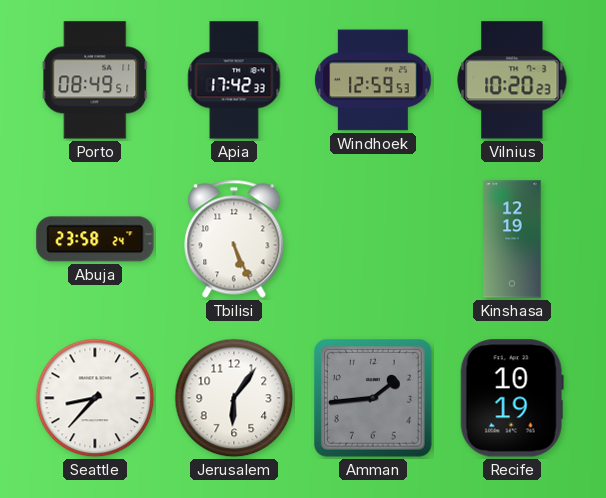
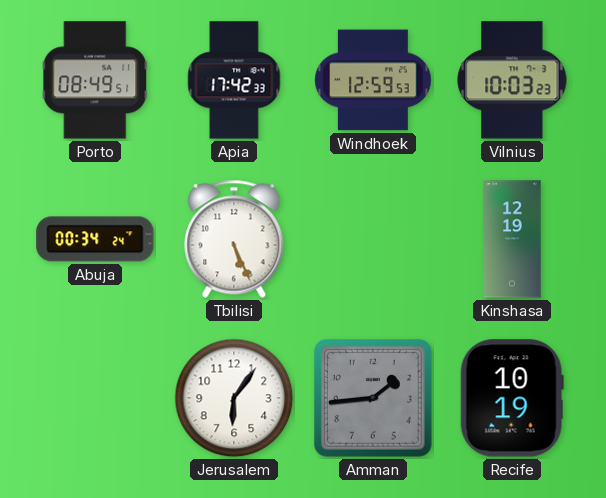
Vilnius: 10:20 -> 10:03
Abuja: 23:58 -> 00:34
Seattle: 8:37 -> none
